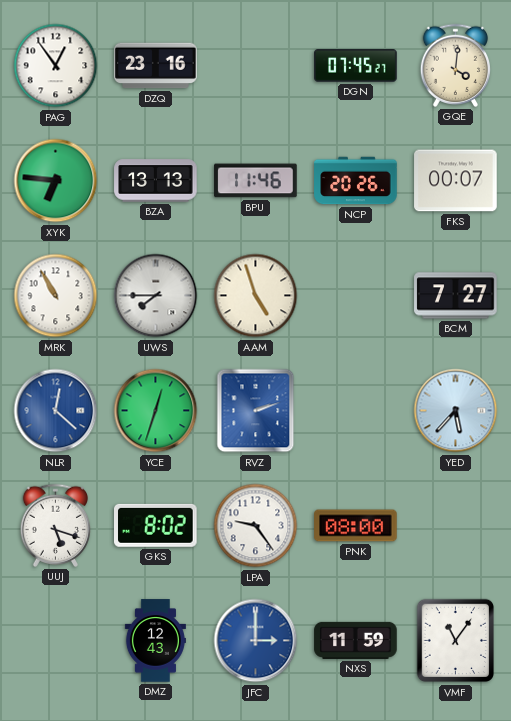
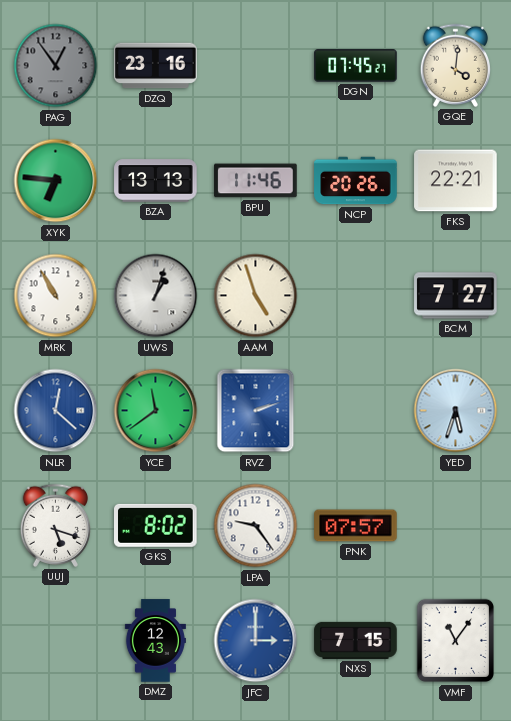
PAG dial: white -> grey
FKS: 00:07 -> 22:21
UWS: 7:45 -> 1:03
YCE: 12:33 -> 11:39
YED: 5:37 -> 5:33
PNK: 08:00 -> 07:57
NXS: 11:59 -> 7:15
